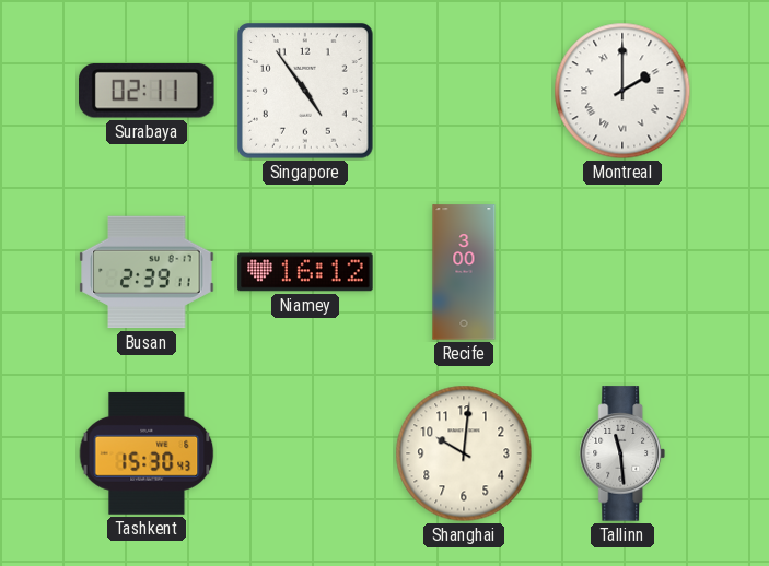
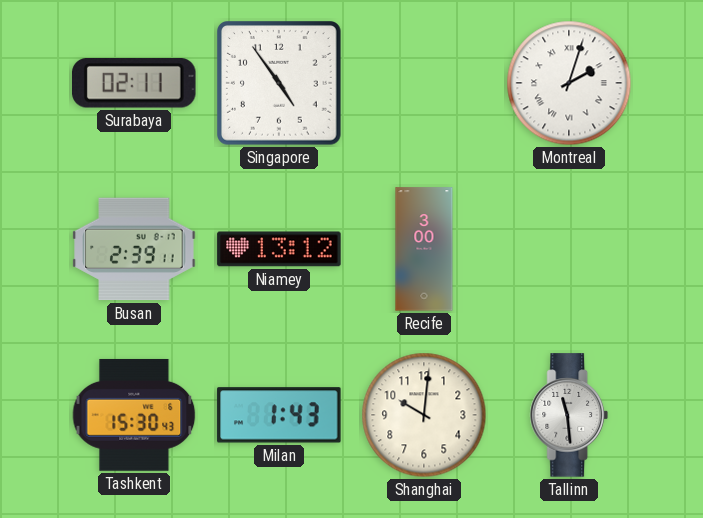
Montreal: 2:00 -> 2:03
Niamey: 16:12 -> 13:12
Milan: none -> 1:43
